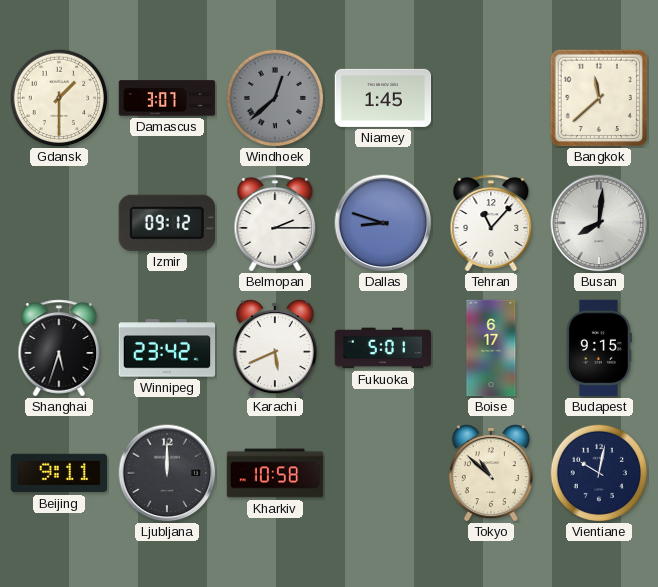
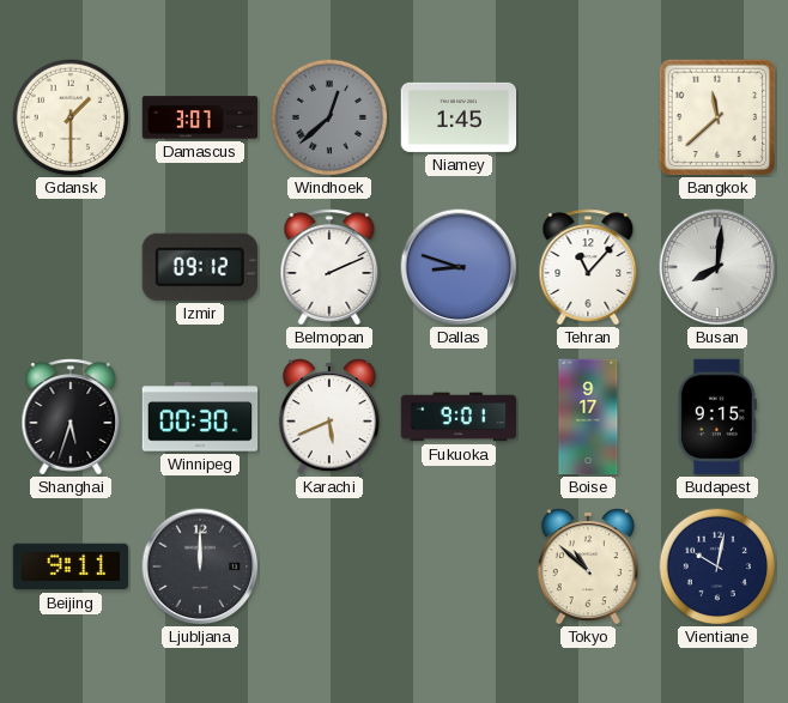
Belmopan: 2:15 -> 2:11
Winnipeg: 23:42 -> 00:30
Fukuoka: 5:01 -> 9:01
Boise: 6:17 -> 9:17
Kharkiv: 10:58 -> none
